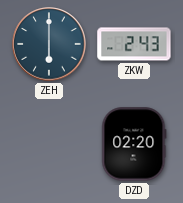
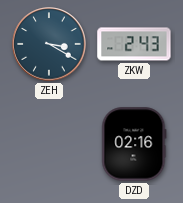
ZEH: 6:00 -> 3:20
DZD: 02:20 -> 02:16
